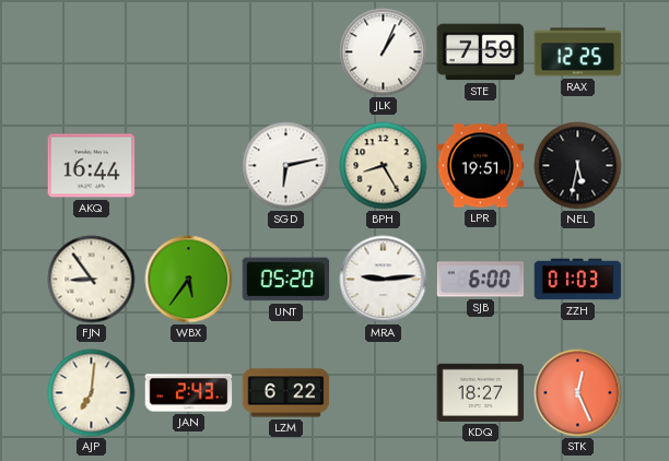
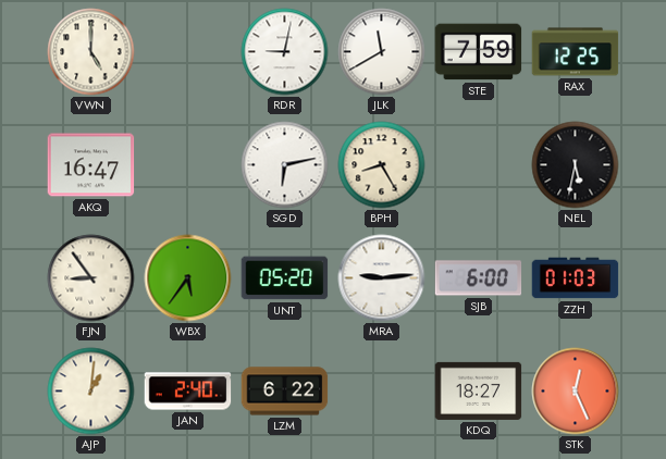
VWN: none -> 5:00
RDR: none -> 9:02
JLK: 1:04 -> 11:40
AKQ: 16:44 -> 16:47
LPR: 19:51 -> none
AJP: 7:01 -> 1:01
JAN: 2:43 -> 2:40
